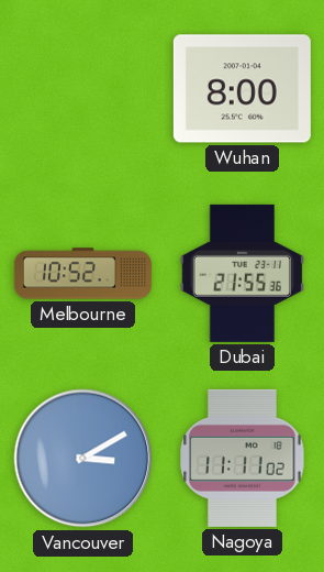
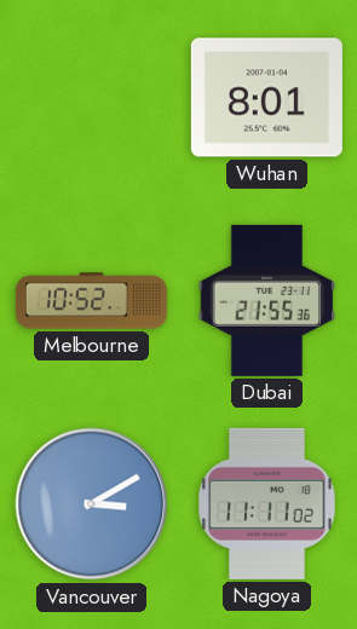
Wuhan: 8:00 -> 8:01
